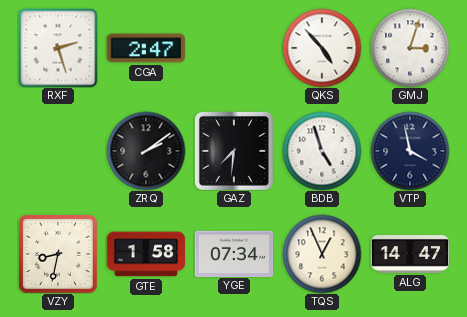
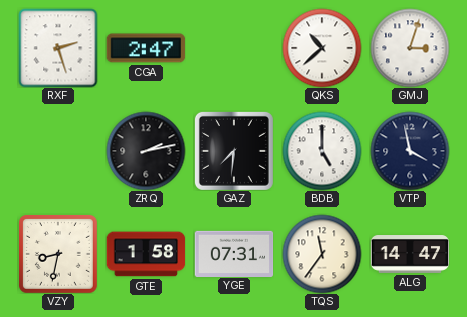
QKS: 4:53 -> 10:38
ZRQ: 2:09 -> 2:13
BDB: 4:57 -> 5:00
YGE: 07:34 -> 07:31
TQS: 12:56 -> 11:36
